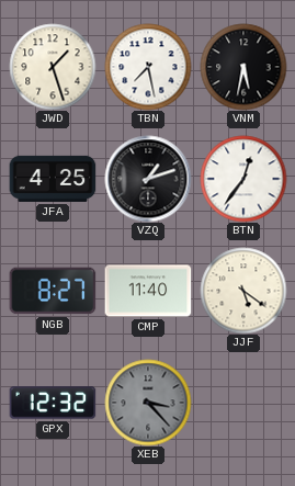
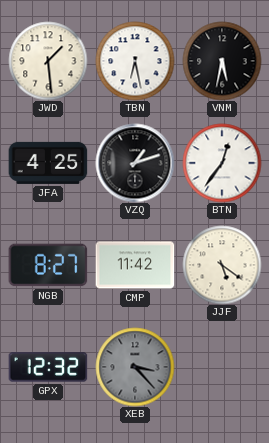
JWD: 1:27 -> 1:29
TBN: 7:28 -> 6:28
CMP: 11:40 -> 11:42
